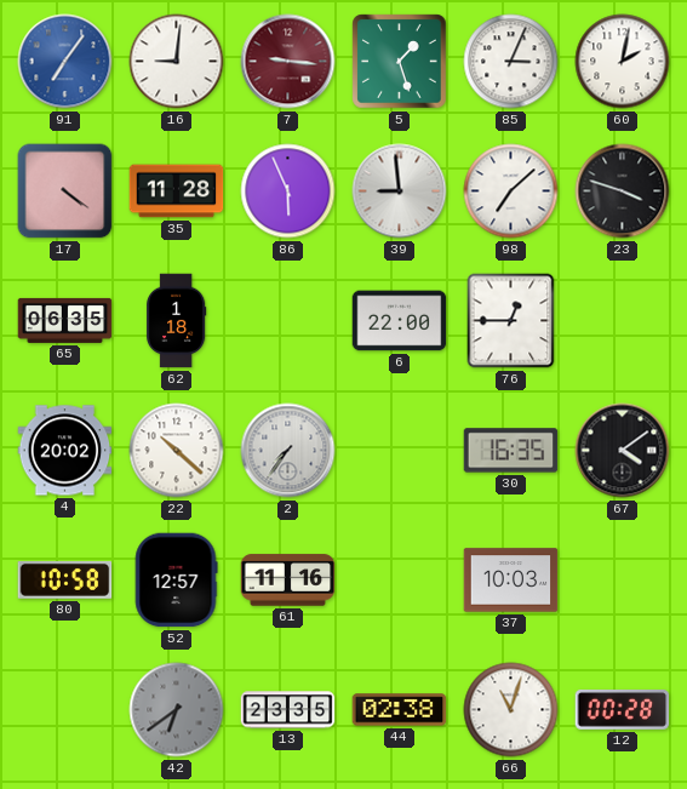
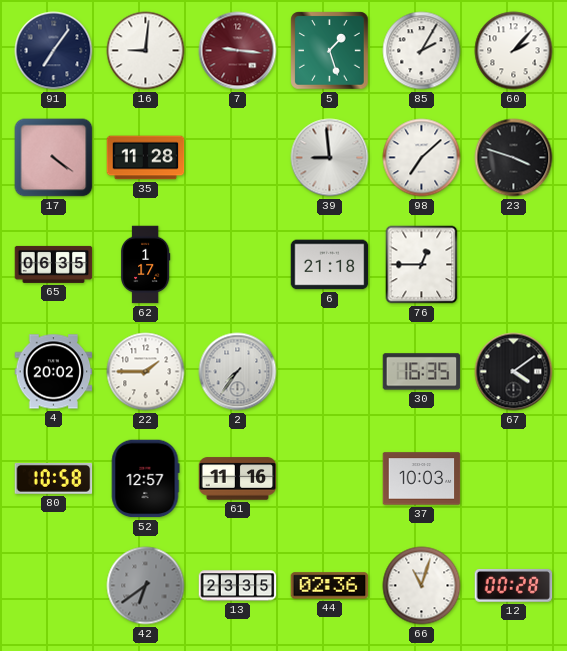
91 dial: blue -> navy
85: 3:04 -> 2:05
60: 2:02 -> 2:07
86: 5:56 -> none
62: 1:18 -> 1:17
6: 22:00 -> 21:18
22: 10:22 -> 1:45
44: 02:38 -> 02:36
